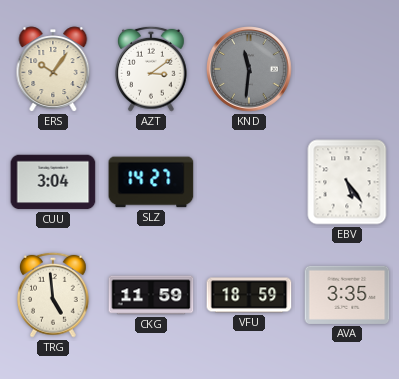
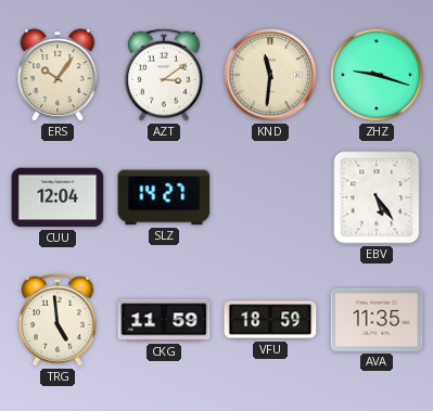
KND dial: grey -> cream
ZHZ: none -> 9:18
CUU: 3:04 -> 12:04
AVA: 3:35 -> 11:35
